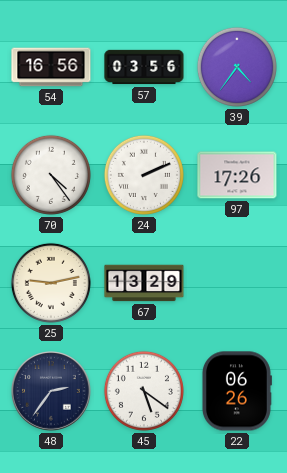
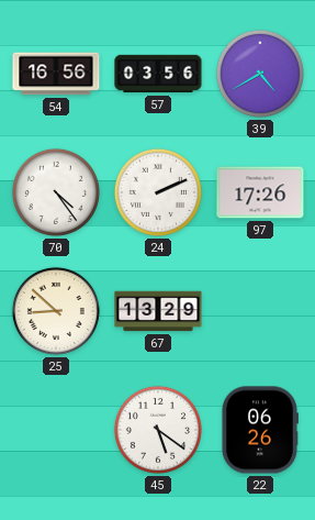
39: 4:36 -> 4:40
25: 9:13 -> 8:52
48: 2:36 -> none
